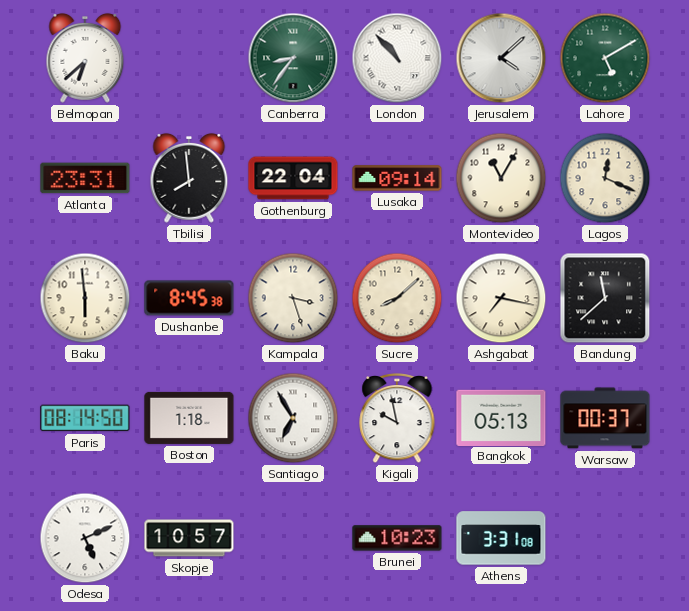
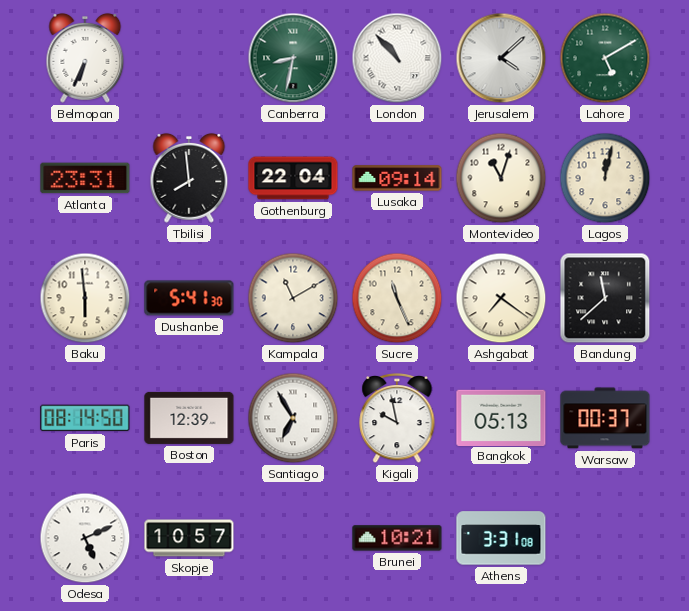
Belmopan: 6:38 -> 6:34
Canberra: 8:36 -> 8:32
Montevideo: 11:05 -> 11:03
Lagos: 12:19 -> 12:02
Dushanbe: 8:45 -> 5:41
Kampala: 3:27 -> 11:10
Sucre: 8:08 -> 11:26
Ashgabat: 7:17 -> 7:21
Boston: 1:18 -> 12:39
Brunei: 10:23 -> 10:21
